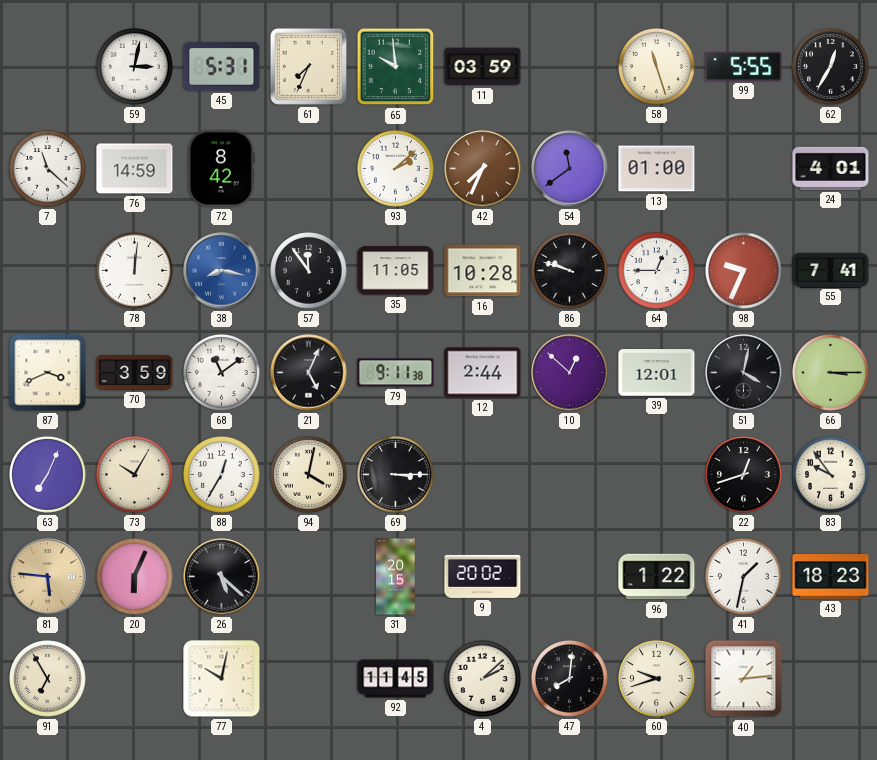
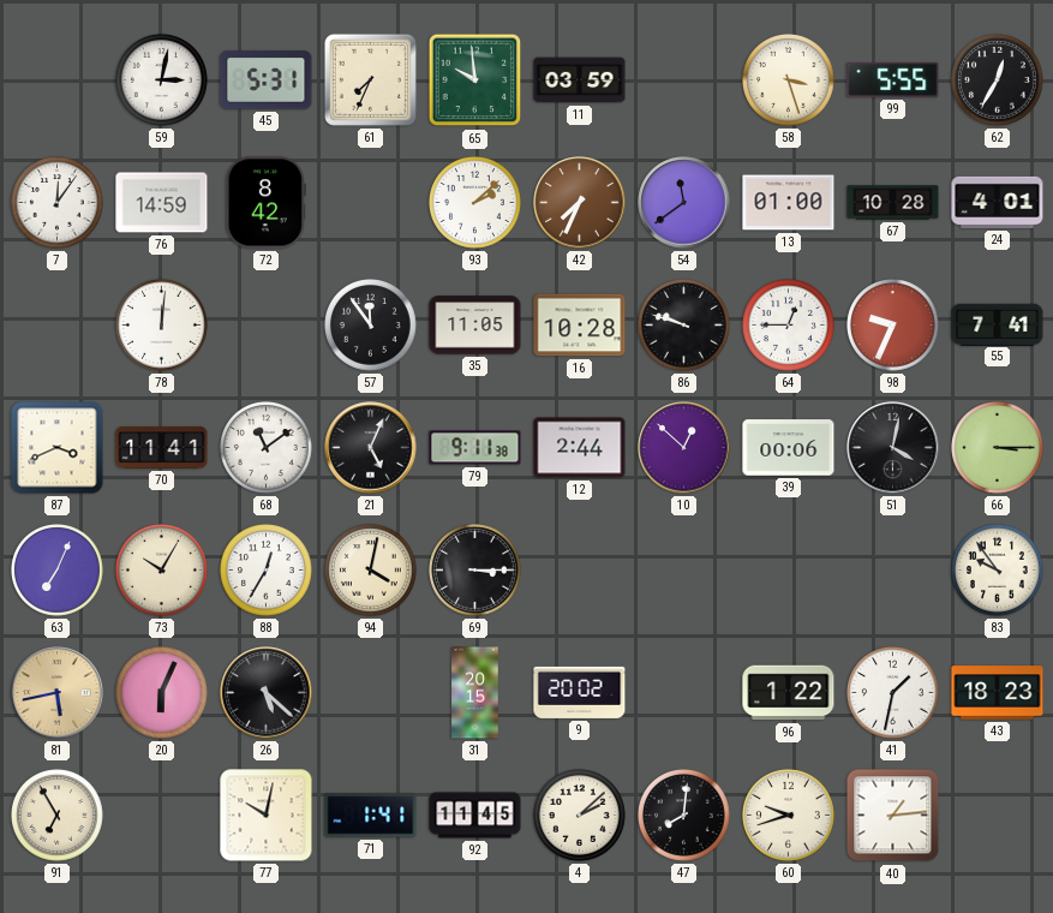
58: 11:27 -> 3:27
7: 11:22 -> 12:06
67: none -> 10:28
38: 8:17 -> none
70: 3:59 -> 11:41
39: 12:01 -> 00:06
22: 12:42 -> none
81: 5:46 -> 5:43
71: none -> 1:41
